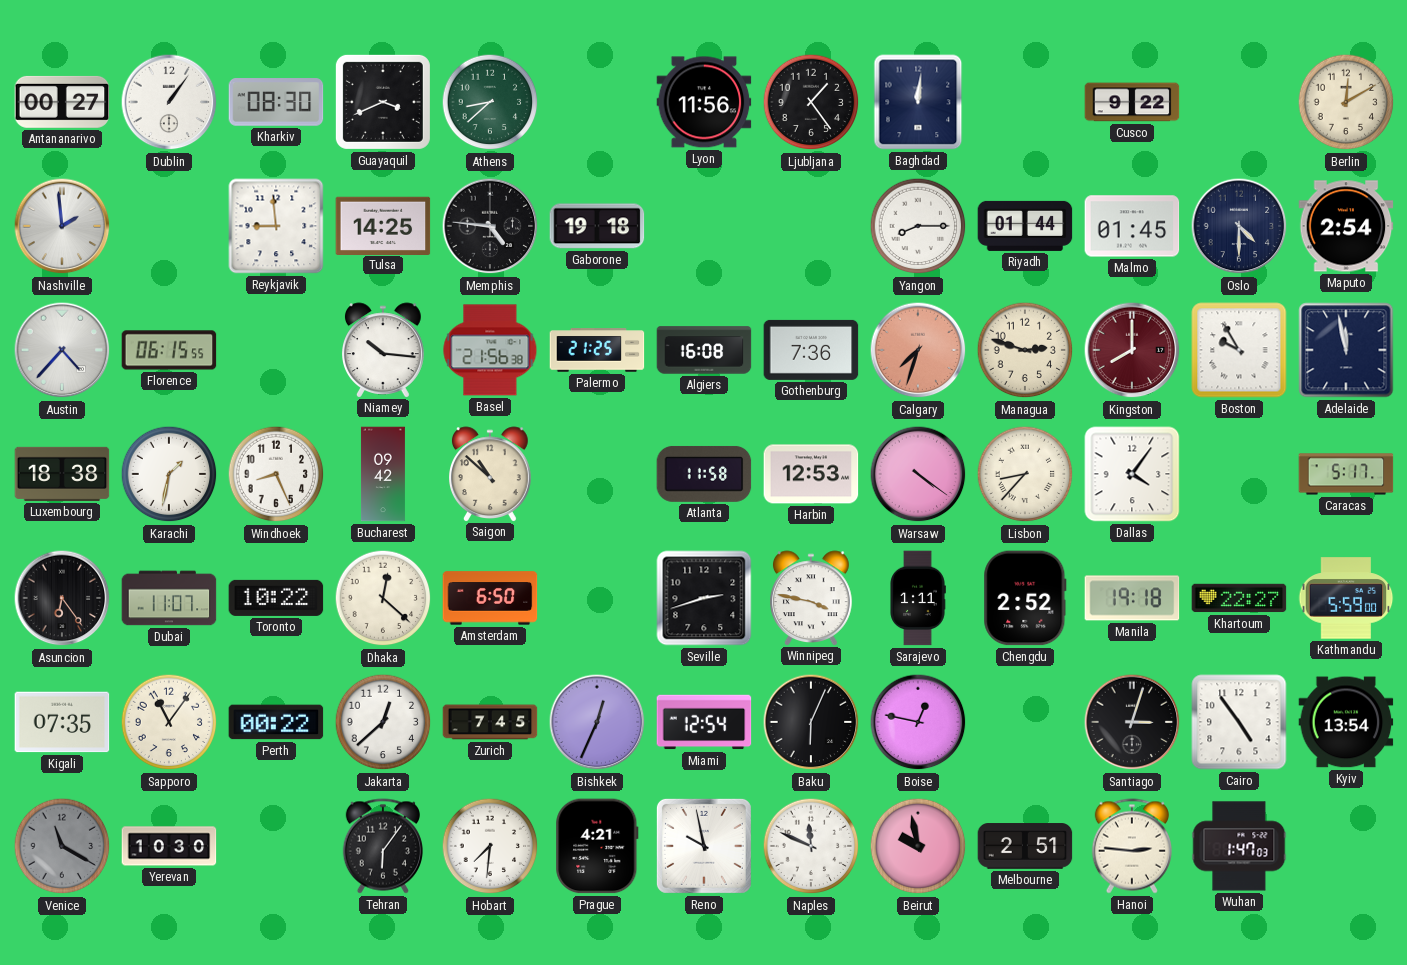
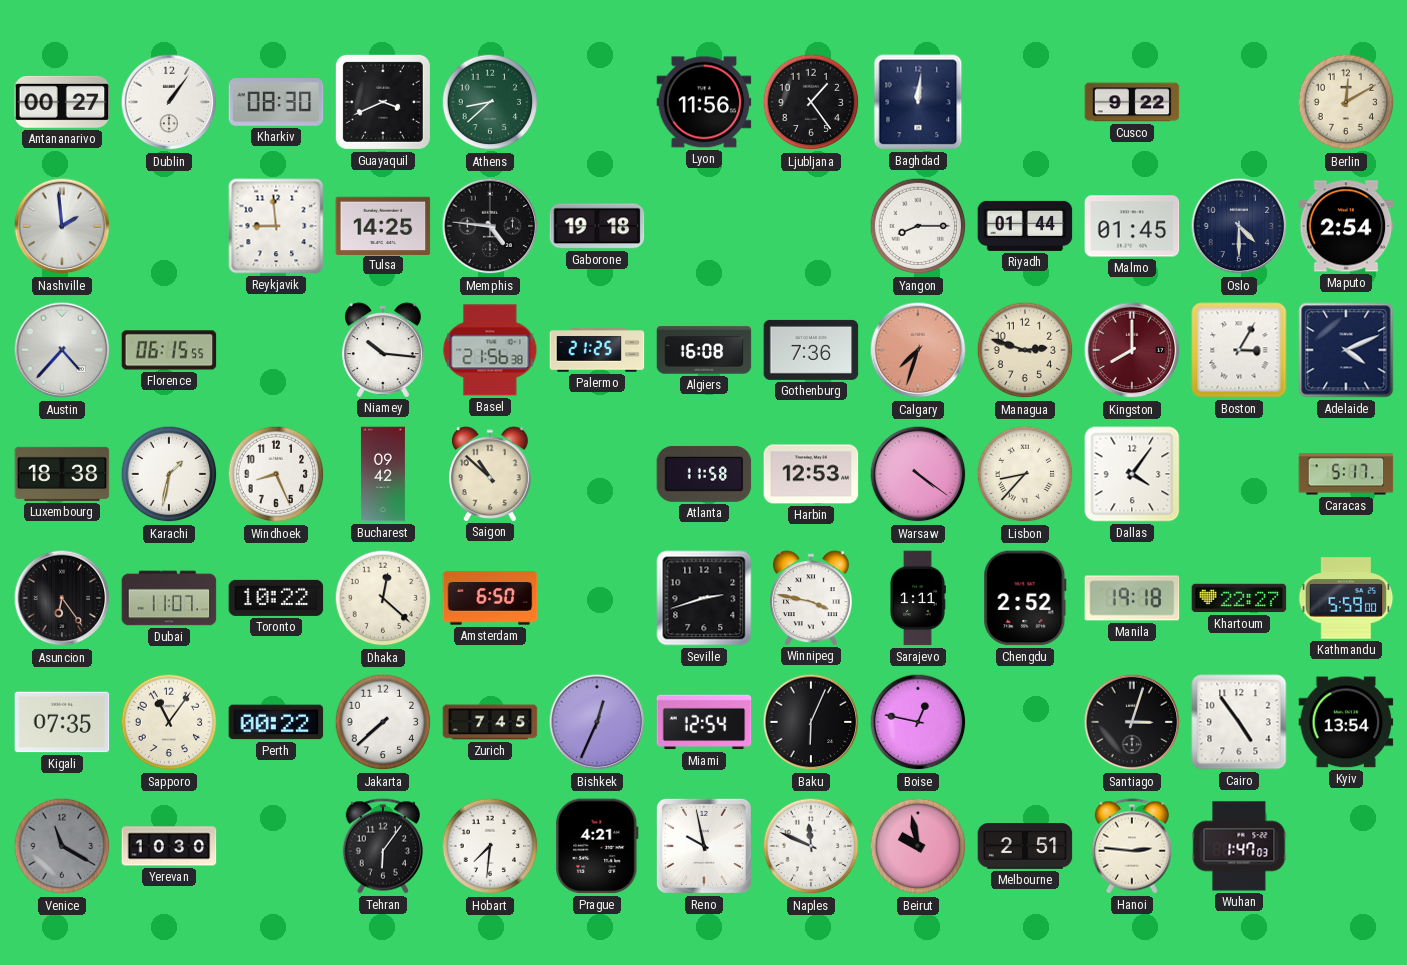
Boston: 9:55 -> 3:05
Adelaide: 11:58 -> 4:11
Jakarta: 12:38 -> 7:38
